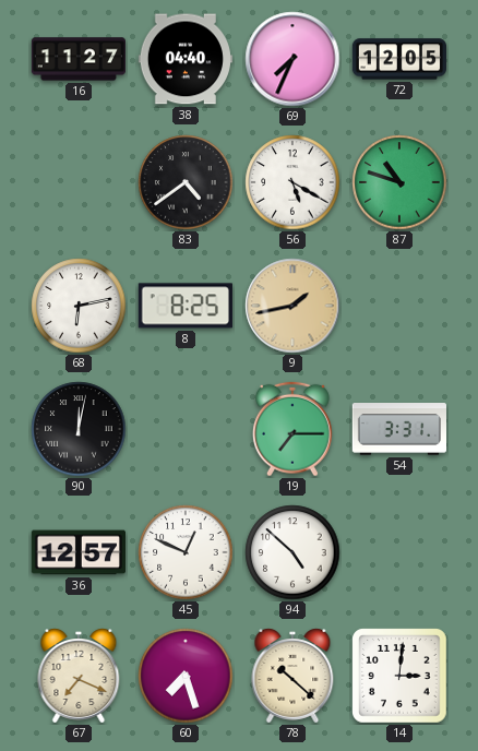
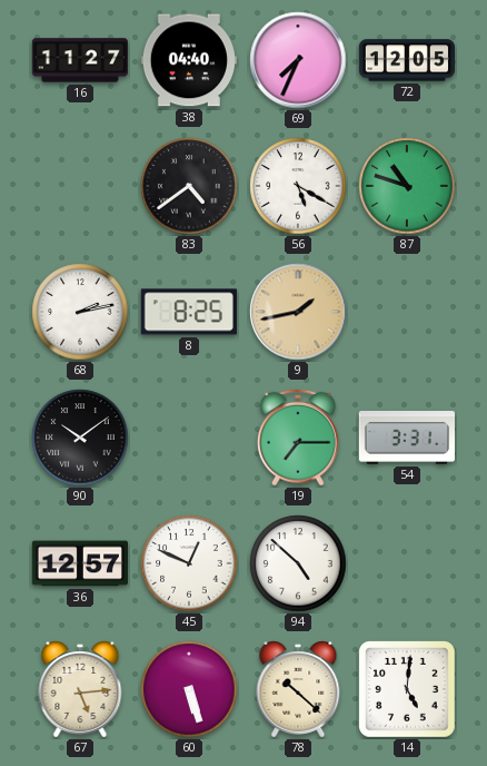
68: 6:13 -> 2:13
90: 12:02 -> 10:09
67: 7:19 -> 5:14
60: 7:27 -> 5:27
14: 3:01 -> 5:01
